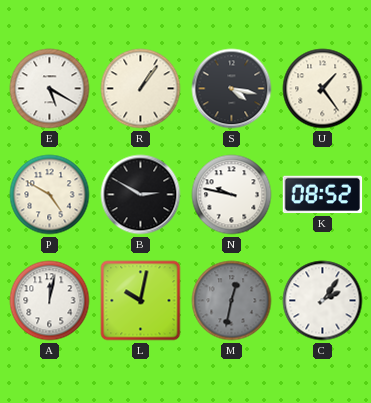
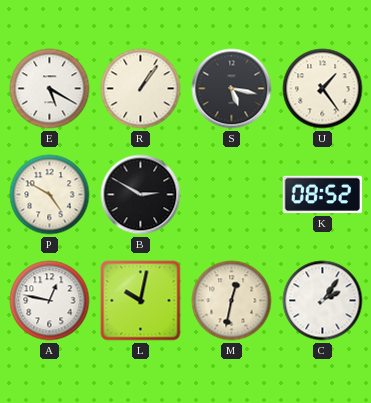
S: 4:17 -> 5:17
N: 9:47 -> none
A: 12:02 -> 12:47
M dial: grey -> cream
